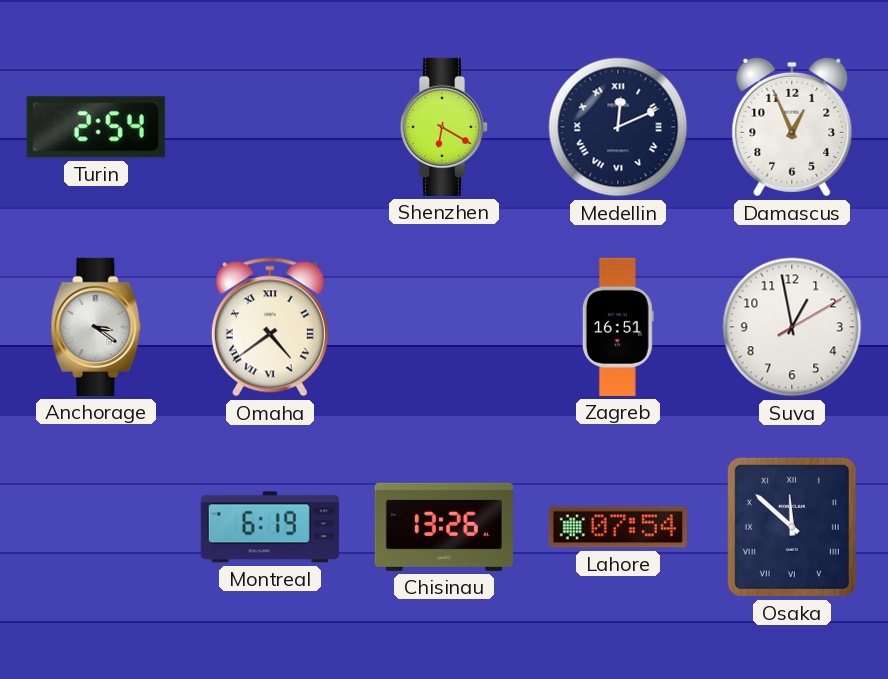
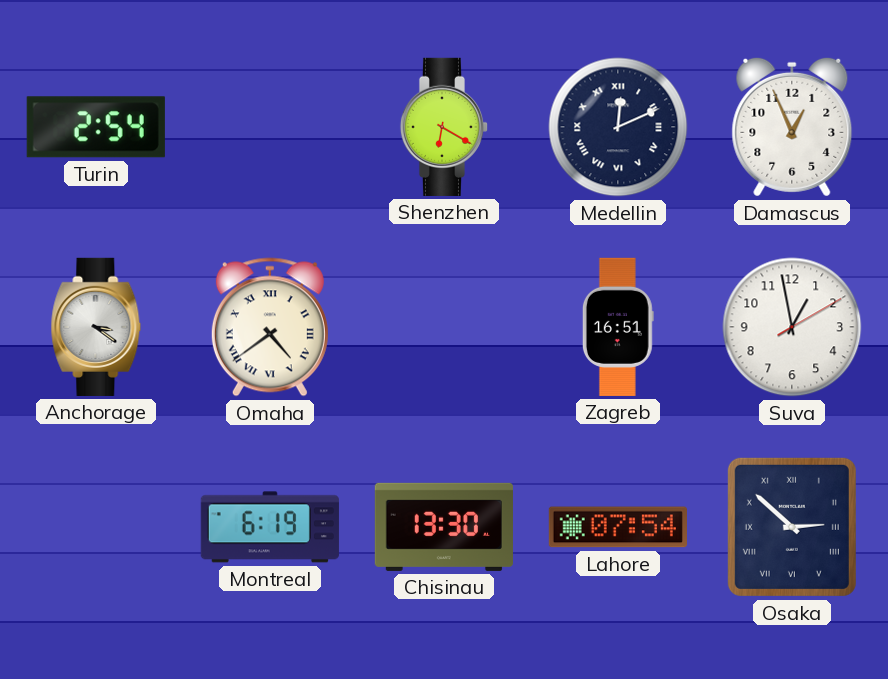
Chisinau: 13:26 -> 13:30
Osaka: 11:52 -> 2:52
